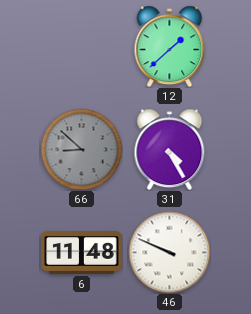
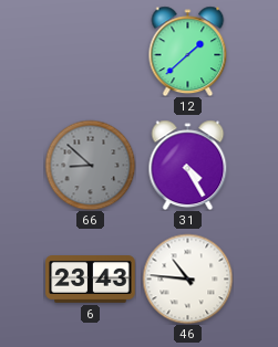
6: 11:48 -> 23:43
46: 9:49 -> 10:46
